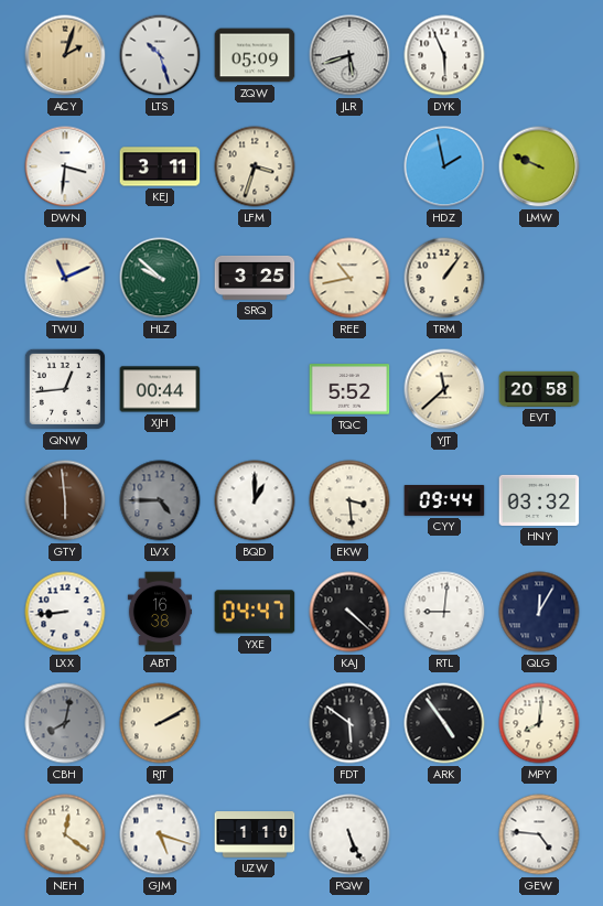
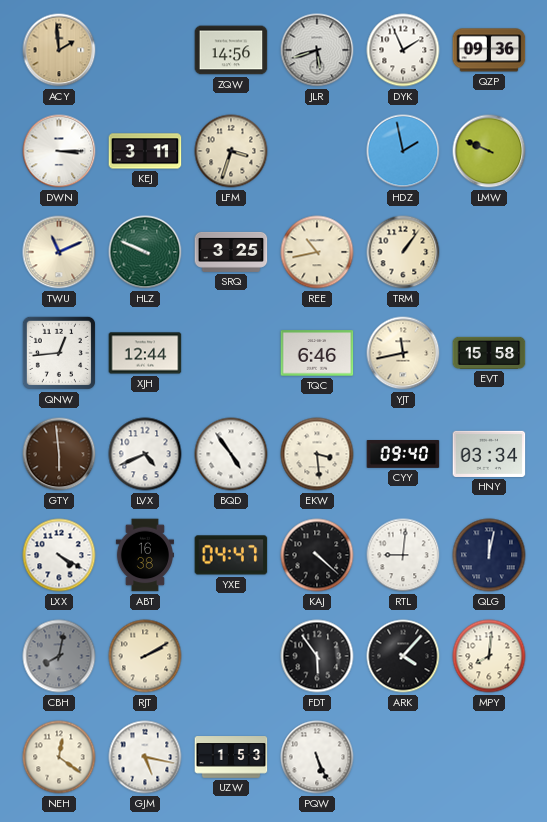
ACY: 2:03 -> 1:59
LTS: 10:27 -> none
ZQW: 05:09 -> 14:56
DYK: 5:56 -> 1:56
QZP: none -> 09:36
DWN: 3:31 -> 3:15
HLZ: 9:52 -> 9:49
XJH: 00:44 -> 12:44
TQC: 5:52 -> 6:46
YJT: 11:38 -> 11:43
EVT: 20:58 -> 15:58
LVX: 4:45 -> 4:41
LVX dial: grey -> white
BQD: 1:00 -> 4:54
CYY: 09:44 -> 09:40
HNY: 03:32 -> 03:34
LXX: 8:44 -> 4:20
QLG: 12:05 -> 12:02
FDT: 5:51 -> 5:54
ARK: 4:54 -> 4:07
GJM: 5:18 -> 5:17
UZW: 1:10 -> 1:53
GEW: 4:46 -> none
